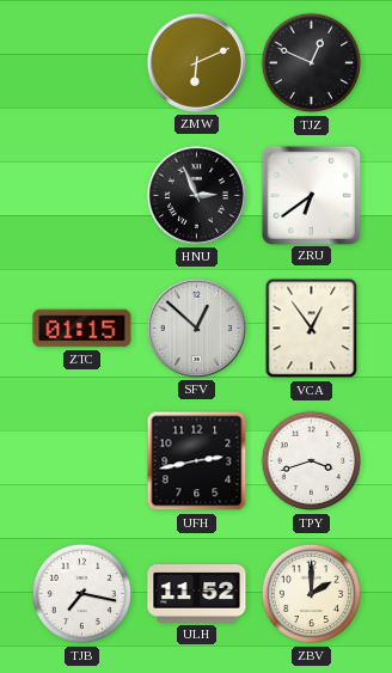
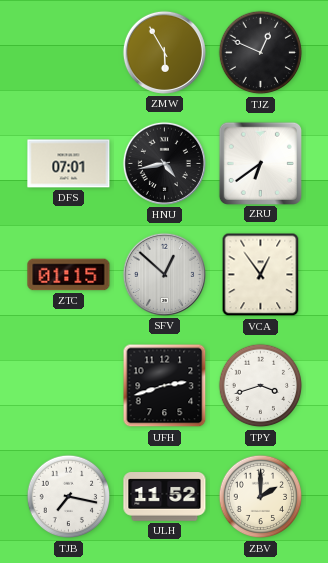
ZMW: 6:11 -> 5:55
DFS: none -> 07:01
HNU: 2:56 -> 4:43
UFH: 2:43 -> 2:42
